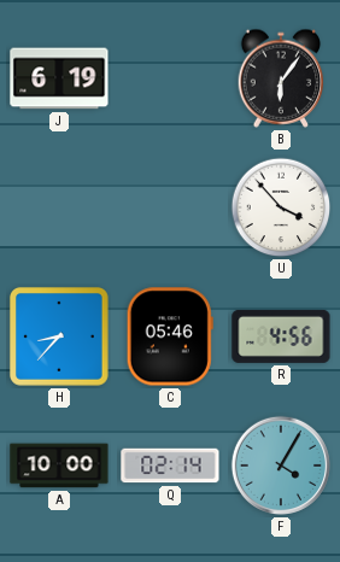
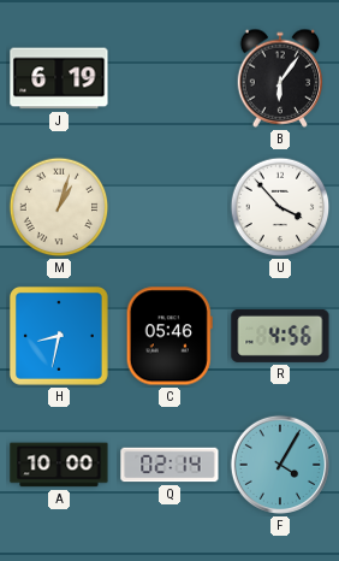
M: none -> 1:03
H: 8:37 -> 8:32
